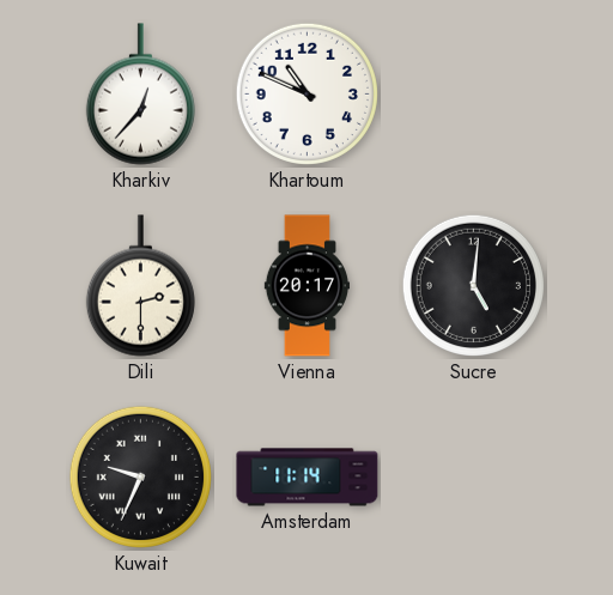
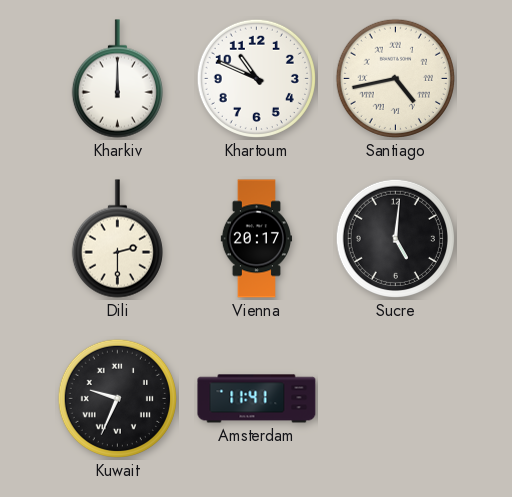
Kharkiv: 12:37 -> 12:00
Santiago: none -> 4:43
Amsterdam: 11:14 -> 11:41
